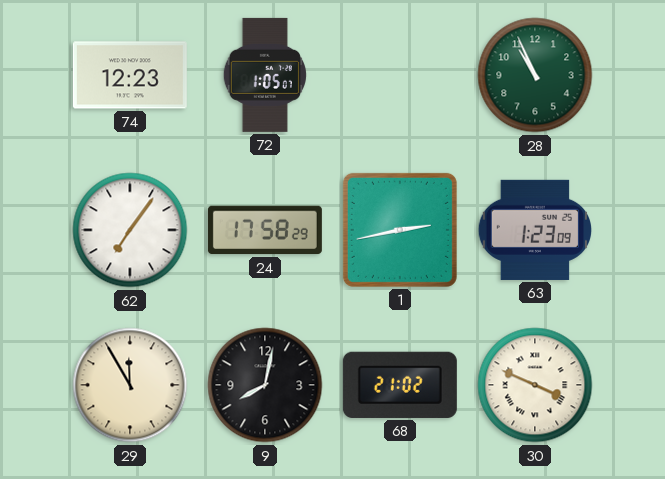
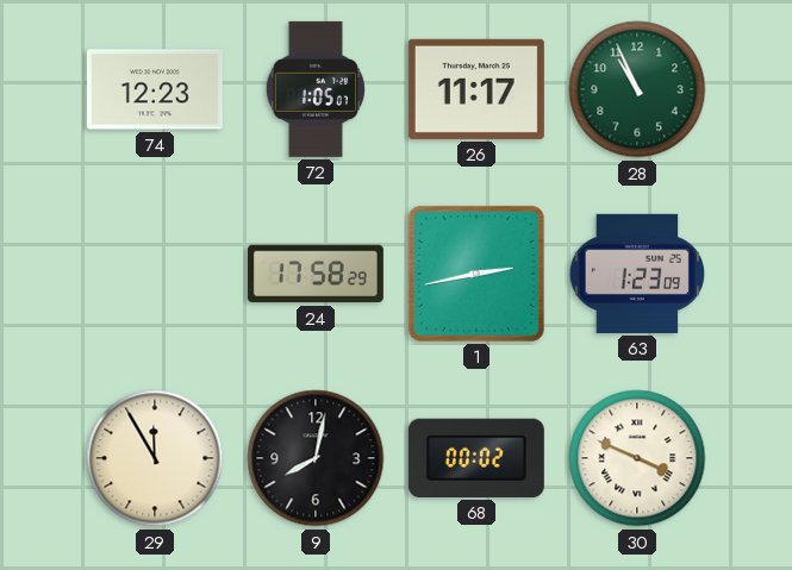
26: none -> 11:17
62: 7:06 -> none
68: 21:02 -> 00:02
